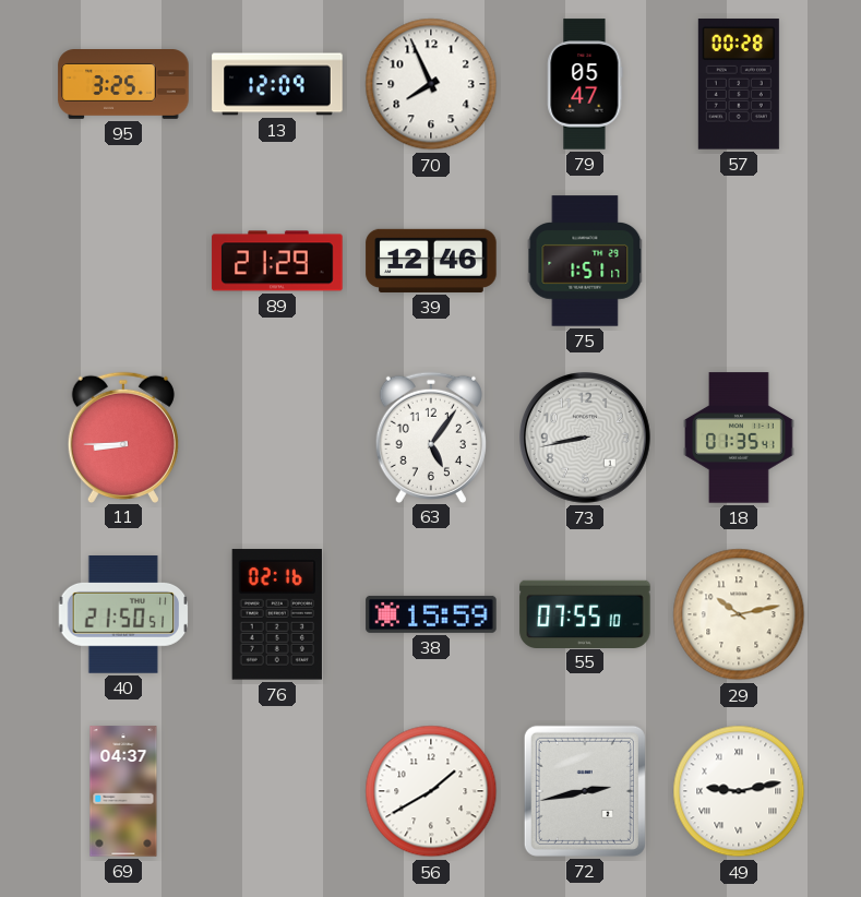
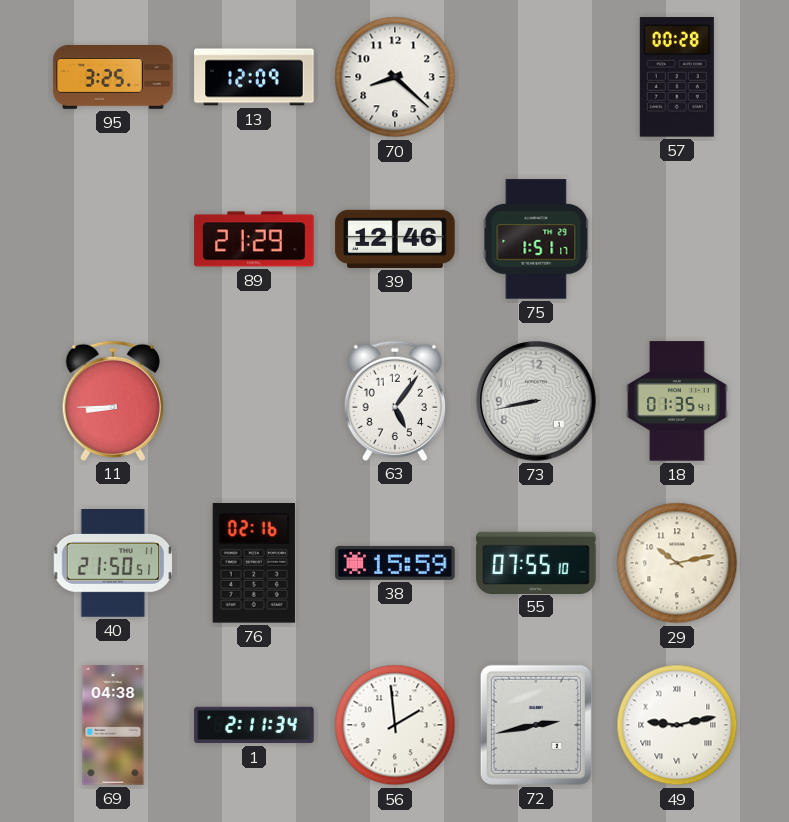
70: 7:56 -> 8:22
79: 05:47 -> none
69: 04:37 -> 04:38
1: none -> 2:11
56: 1:40 -> 1:59
